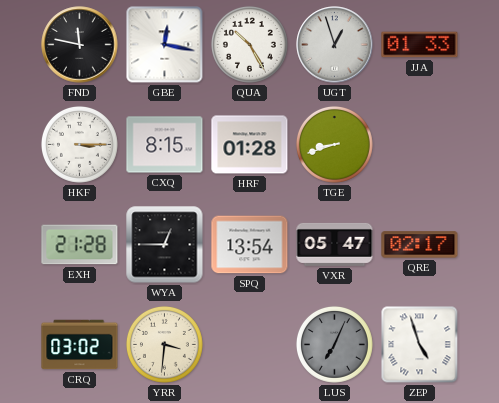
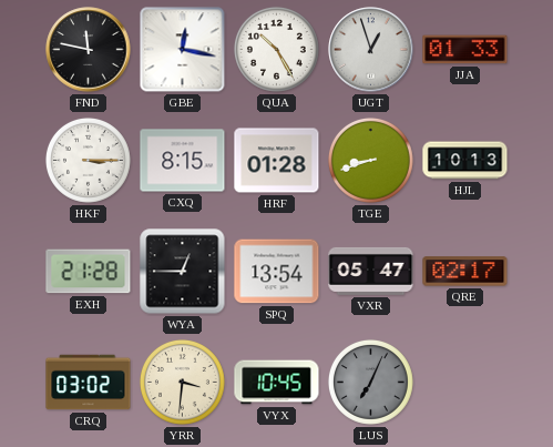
HJL: none -> 10:13
VYX: none -> 10:45
ZEP: 4:57 -> none
